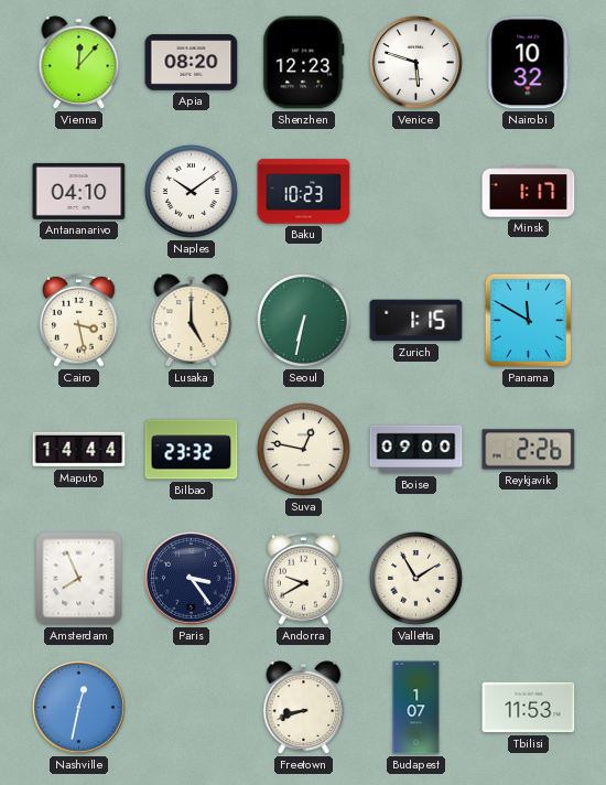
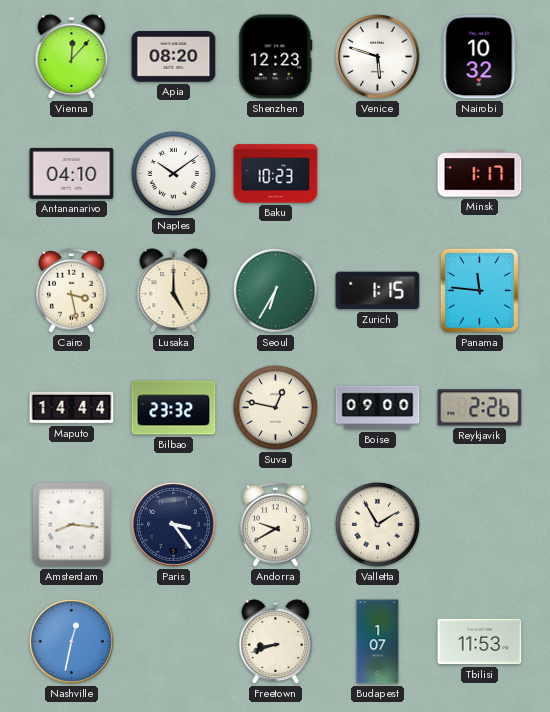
Seoul: 6:32 -> 6:35
Panama: 11:50 -> 11:46
Amsterdam: 7:56 -> 8:16
